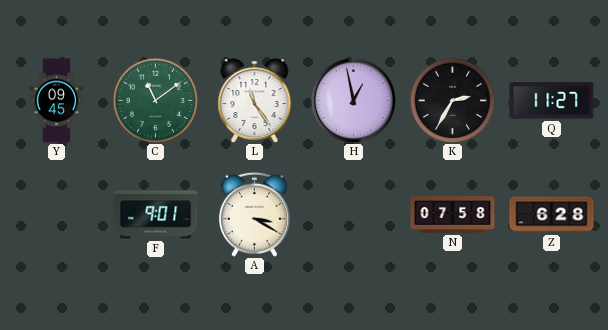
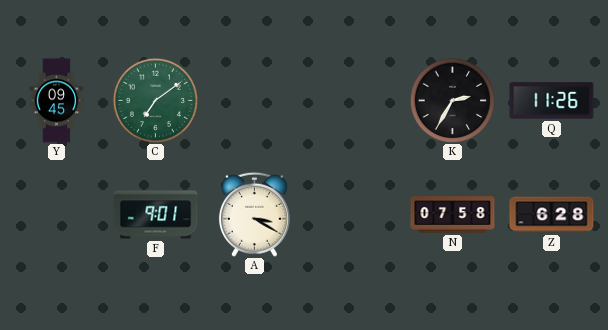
C: 11:09 -> 7:09
L: 11:24 -> none
H: 12:58 -> none
Q: 11:27 -> 11:26
